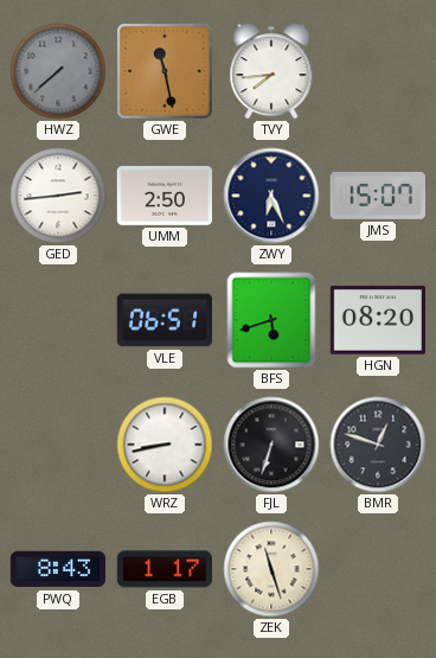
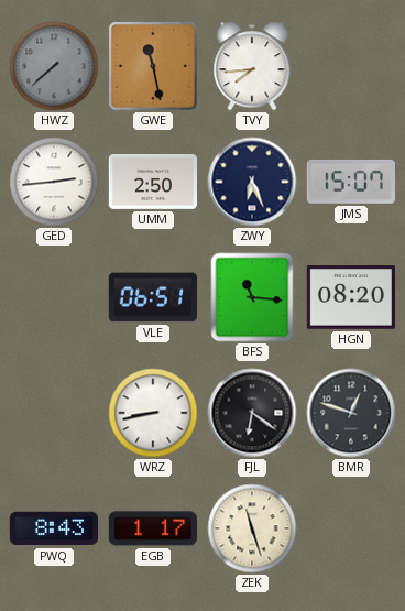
BFS: 5:42 -> 11:16
FJL: 6:33 -> 6:21
